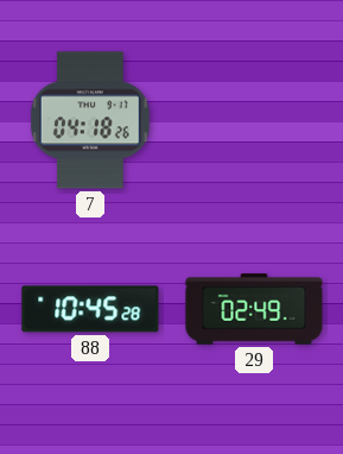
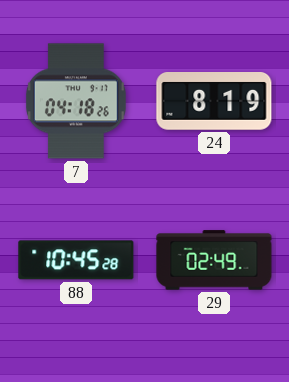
24: none -> 8:19
